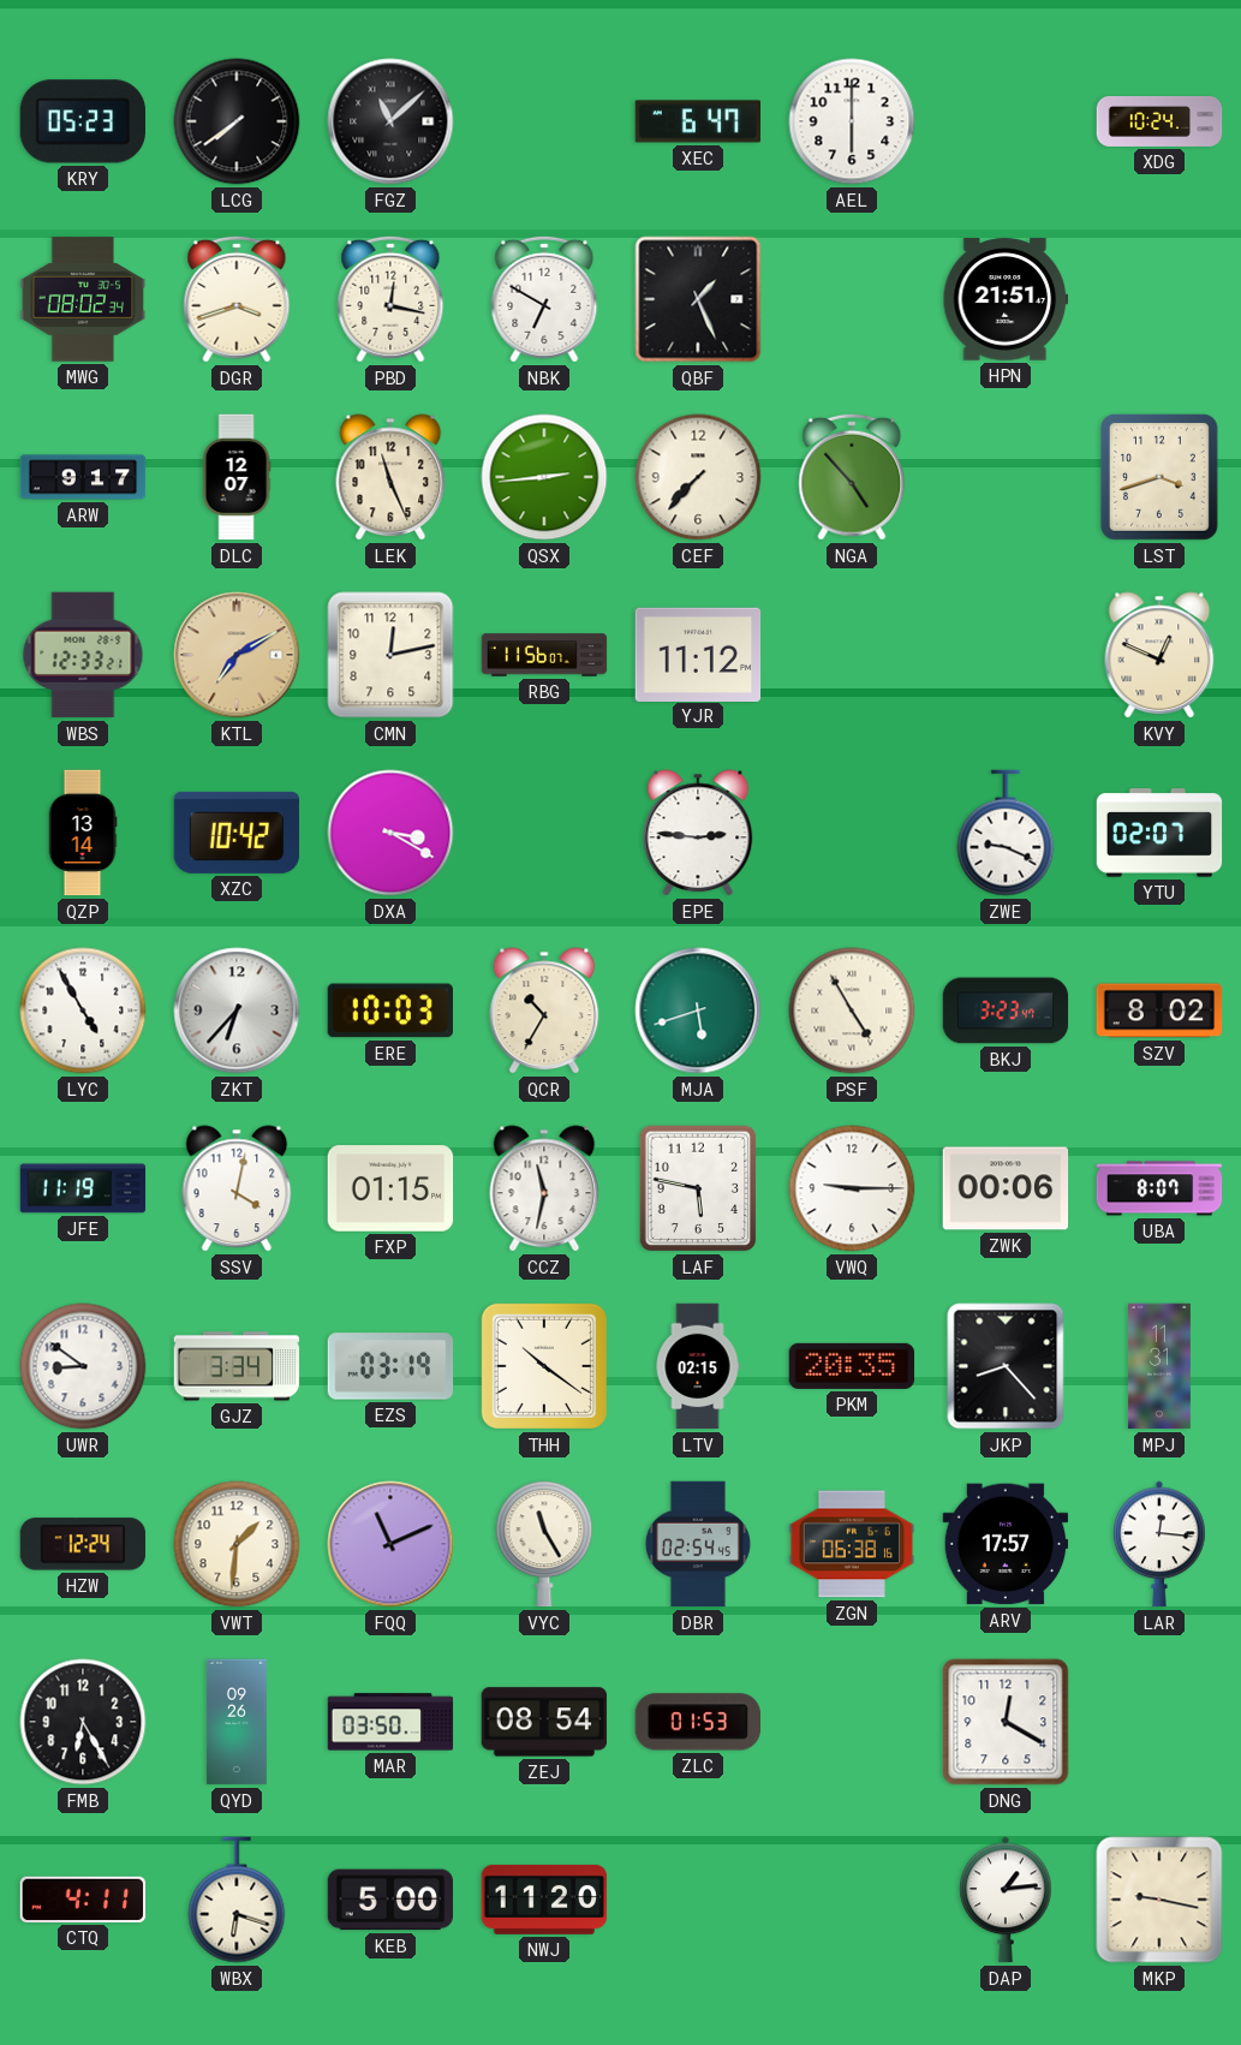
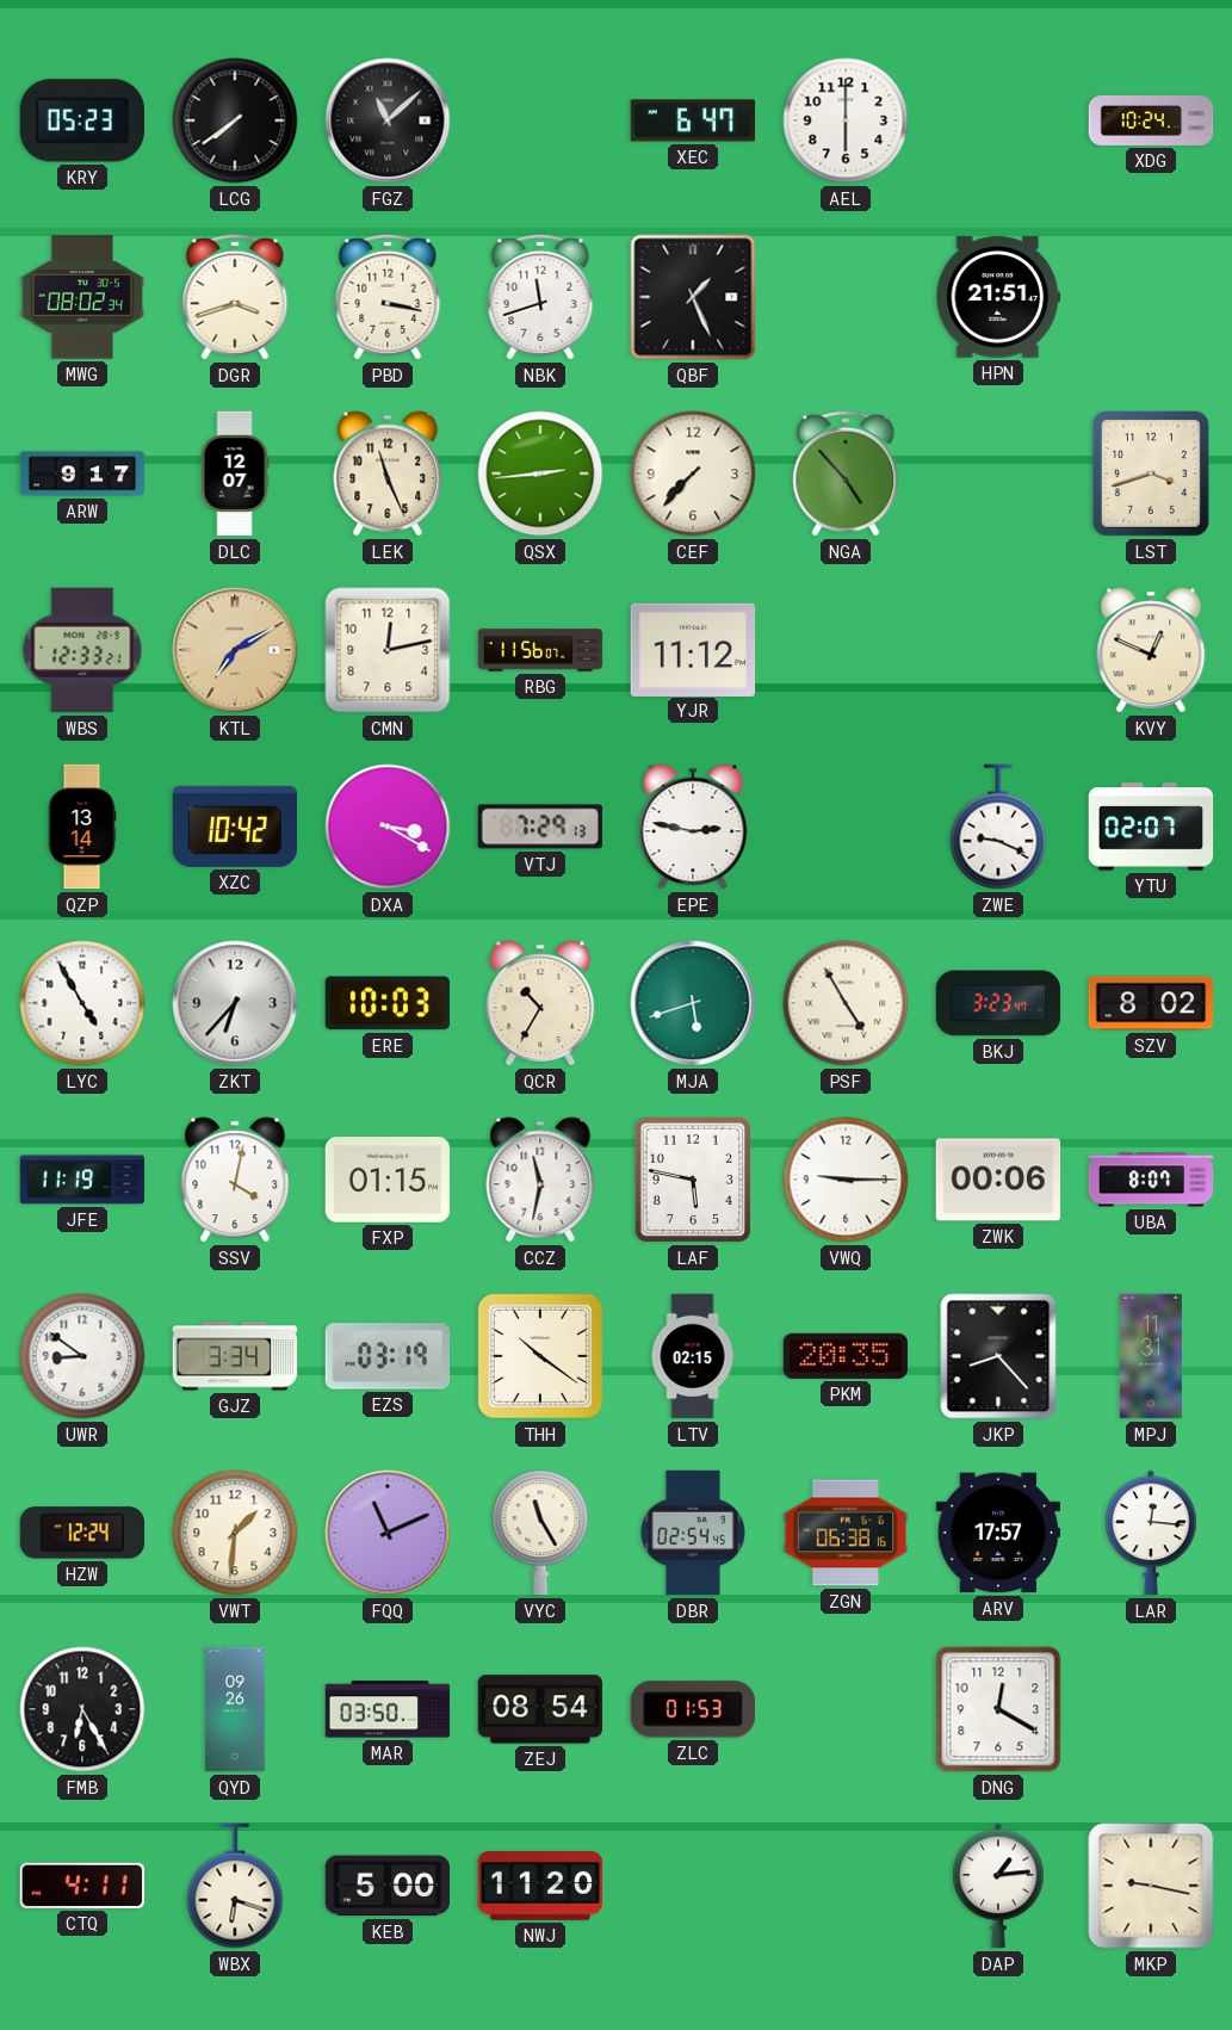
PBD: 12:17 -> 3:17
NBK: 6:50 -> 11:42
VTJ: none -> 7:29
EPE: 2:46 -> 2:47
